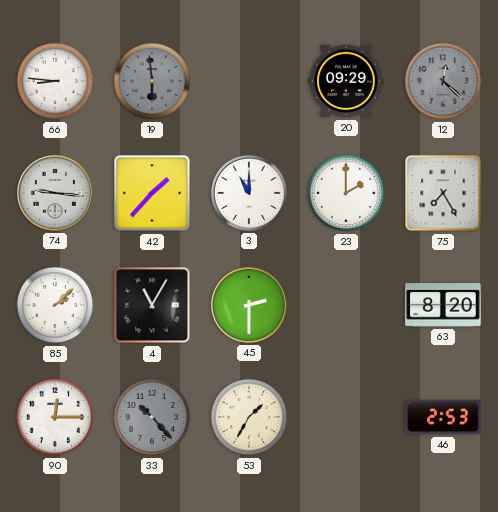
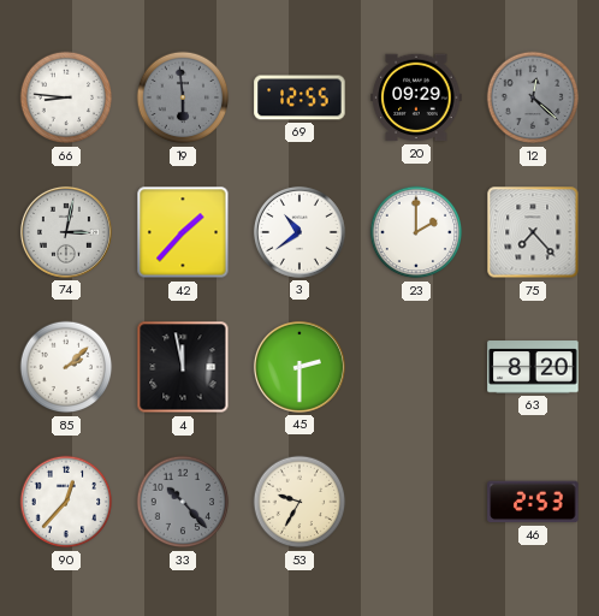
69: none -> 12:55
74: 9:16 -> 3:02
3: 11:00 -> 10:39
75: 7:25 -> 7:23
4: 11:05 -> 11:58
90: 12:15 -> 12:37
53: 1:35 -> 9:35
